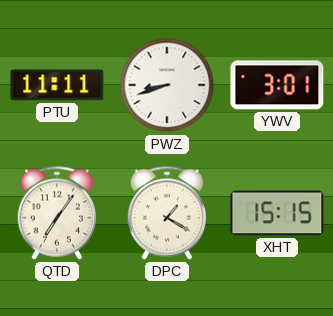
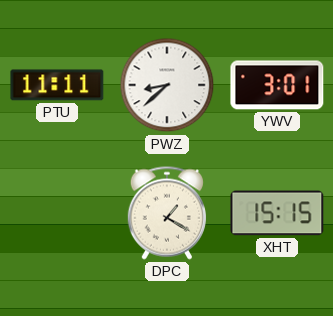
PWZ: 8:42 -> 8:38
QTD: 7:06 -> none
